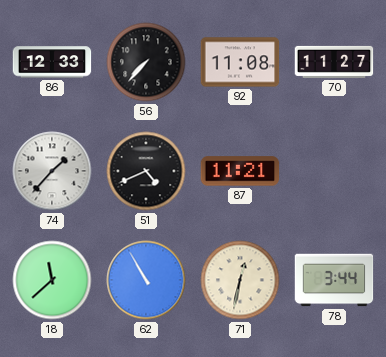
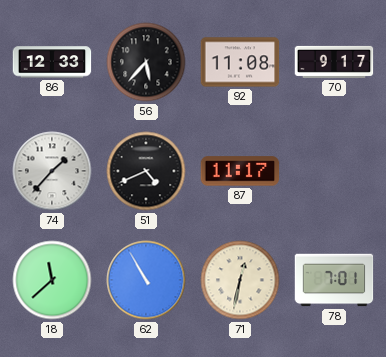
56: 7:37 -> 5:37
70: 11:27 -> 9:17
87: 11:21 -> 11:17
78: 3:44 -> 7:01
